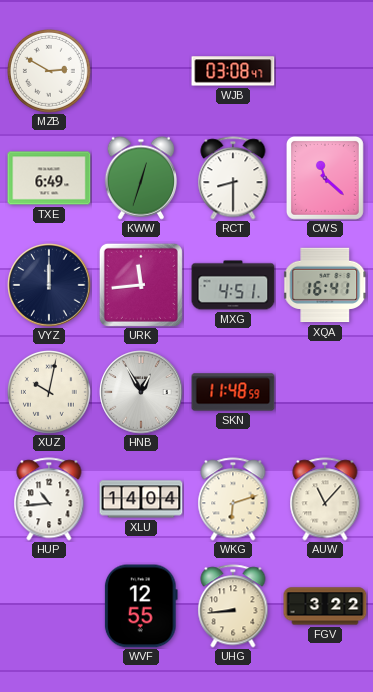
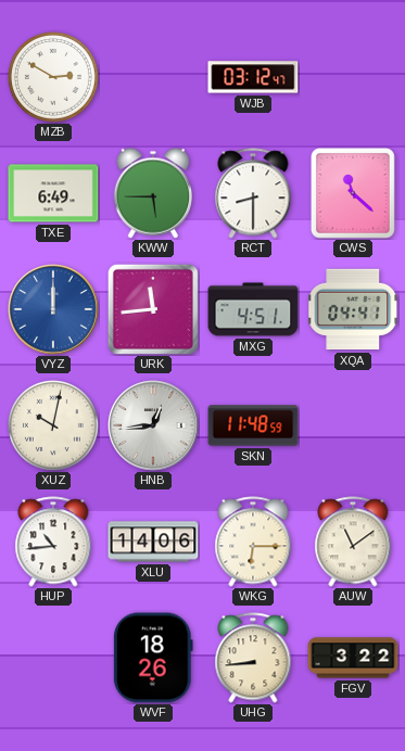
WJB: 03:08 -> 03:12
KWW: 12:33 -> 5:45
VYZ dial: navy -> blue
XQA: 16:41 -> 04:41
HNB: 12:55 -> 12:44
XLU: 14:04 -> 14:06
WKG: 6:12 -> 6:15
AUW: 11:07 -> 11:09
WVF: 12:55 -> 18:26
